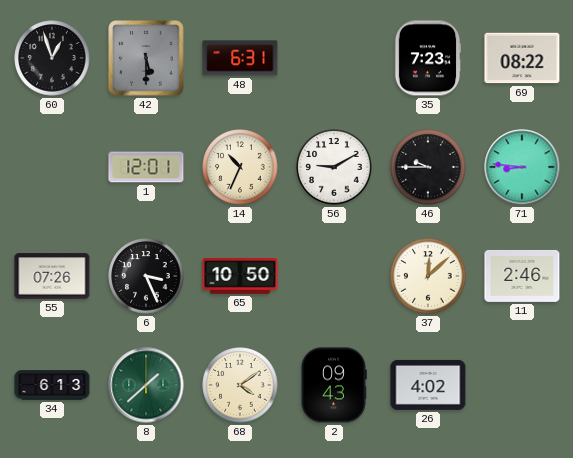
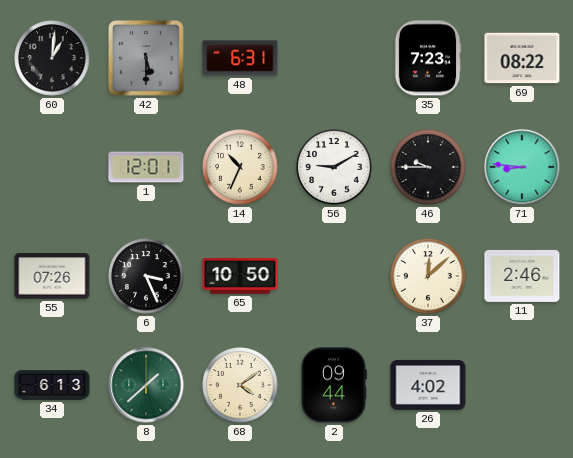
60: 12:57 -> 1:01
2: 09:43 -> 09:44
